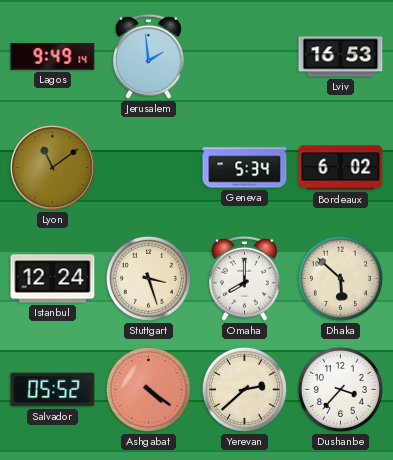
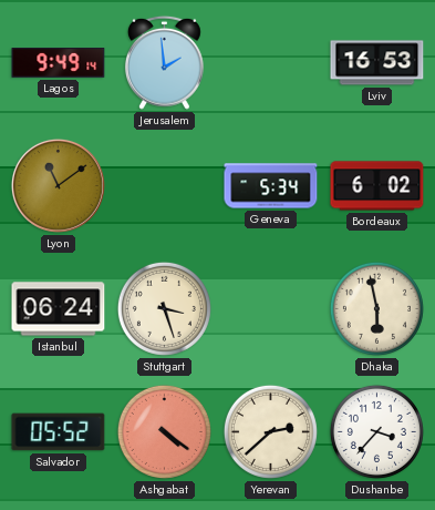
Istanbul: 12:24 -> 06:24
Omaha: 8:00 -> none
Dhaka: 5:52 -> 5:58
